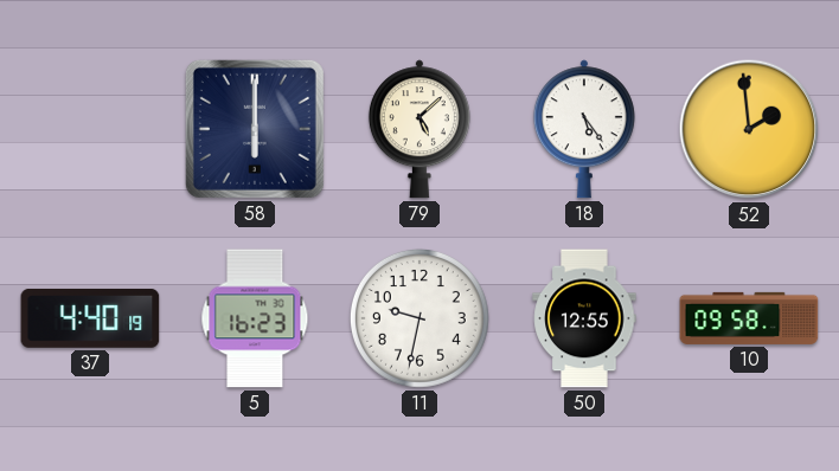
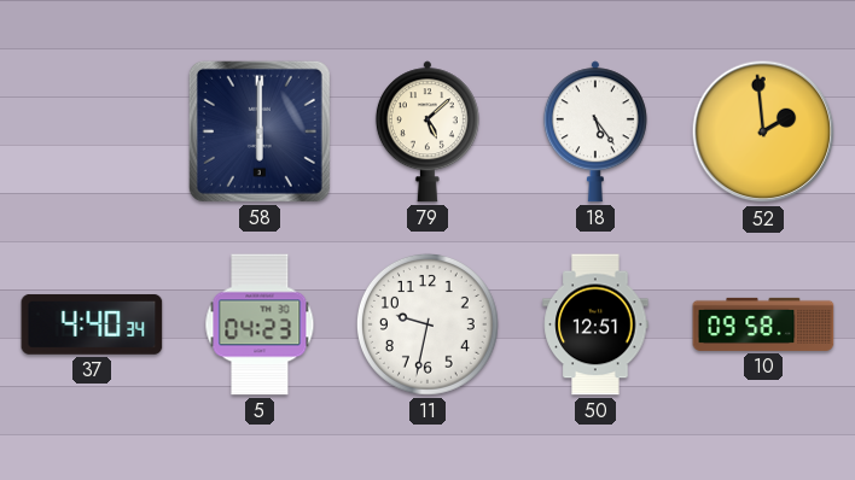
37: 4:40:19 -> 4:40:34
5: 16:23 -> 04:23
50: 12:55 -> 12:51
